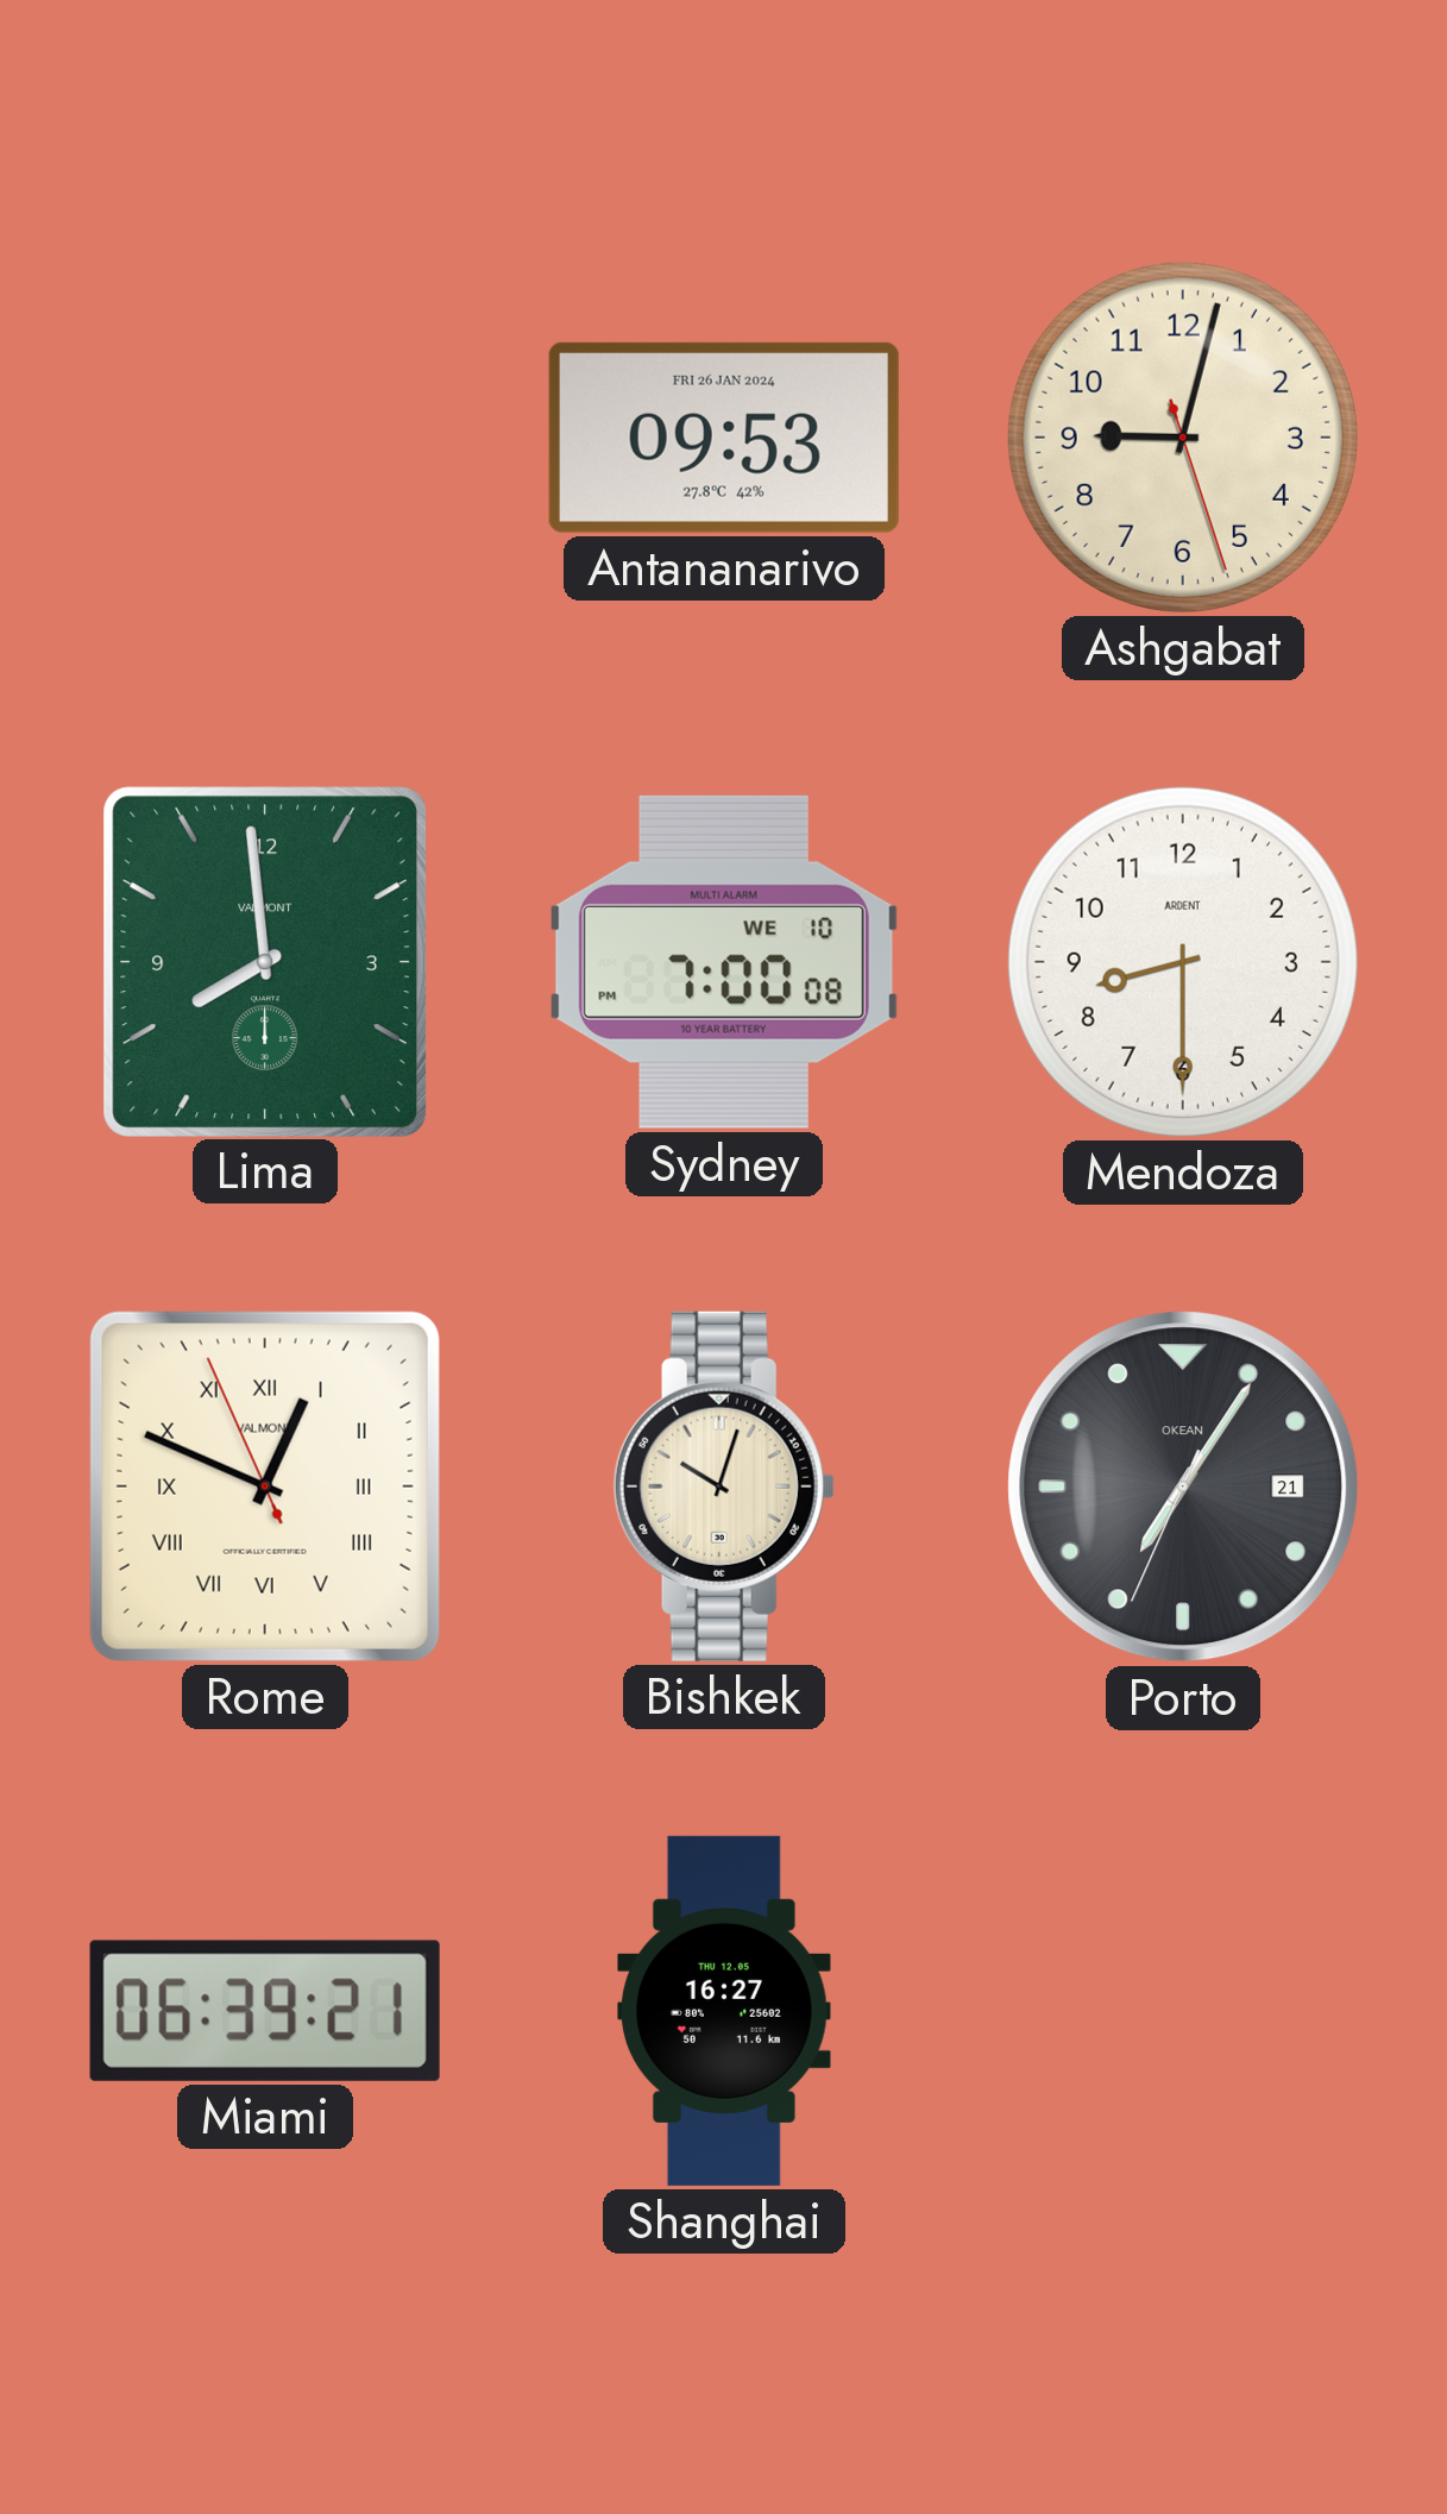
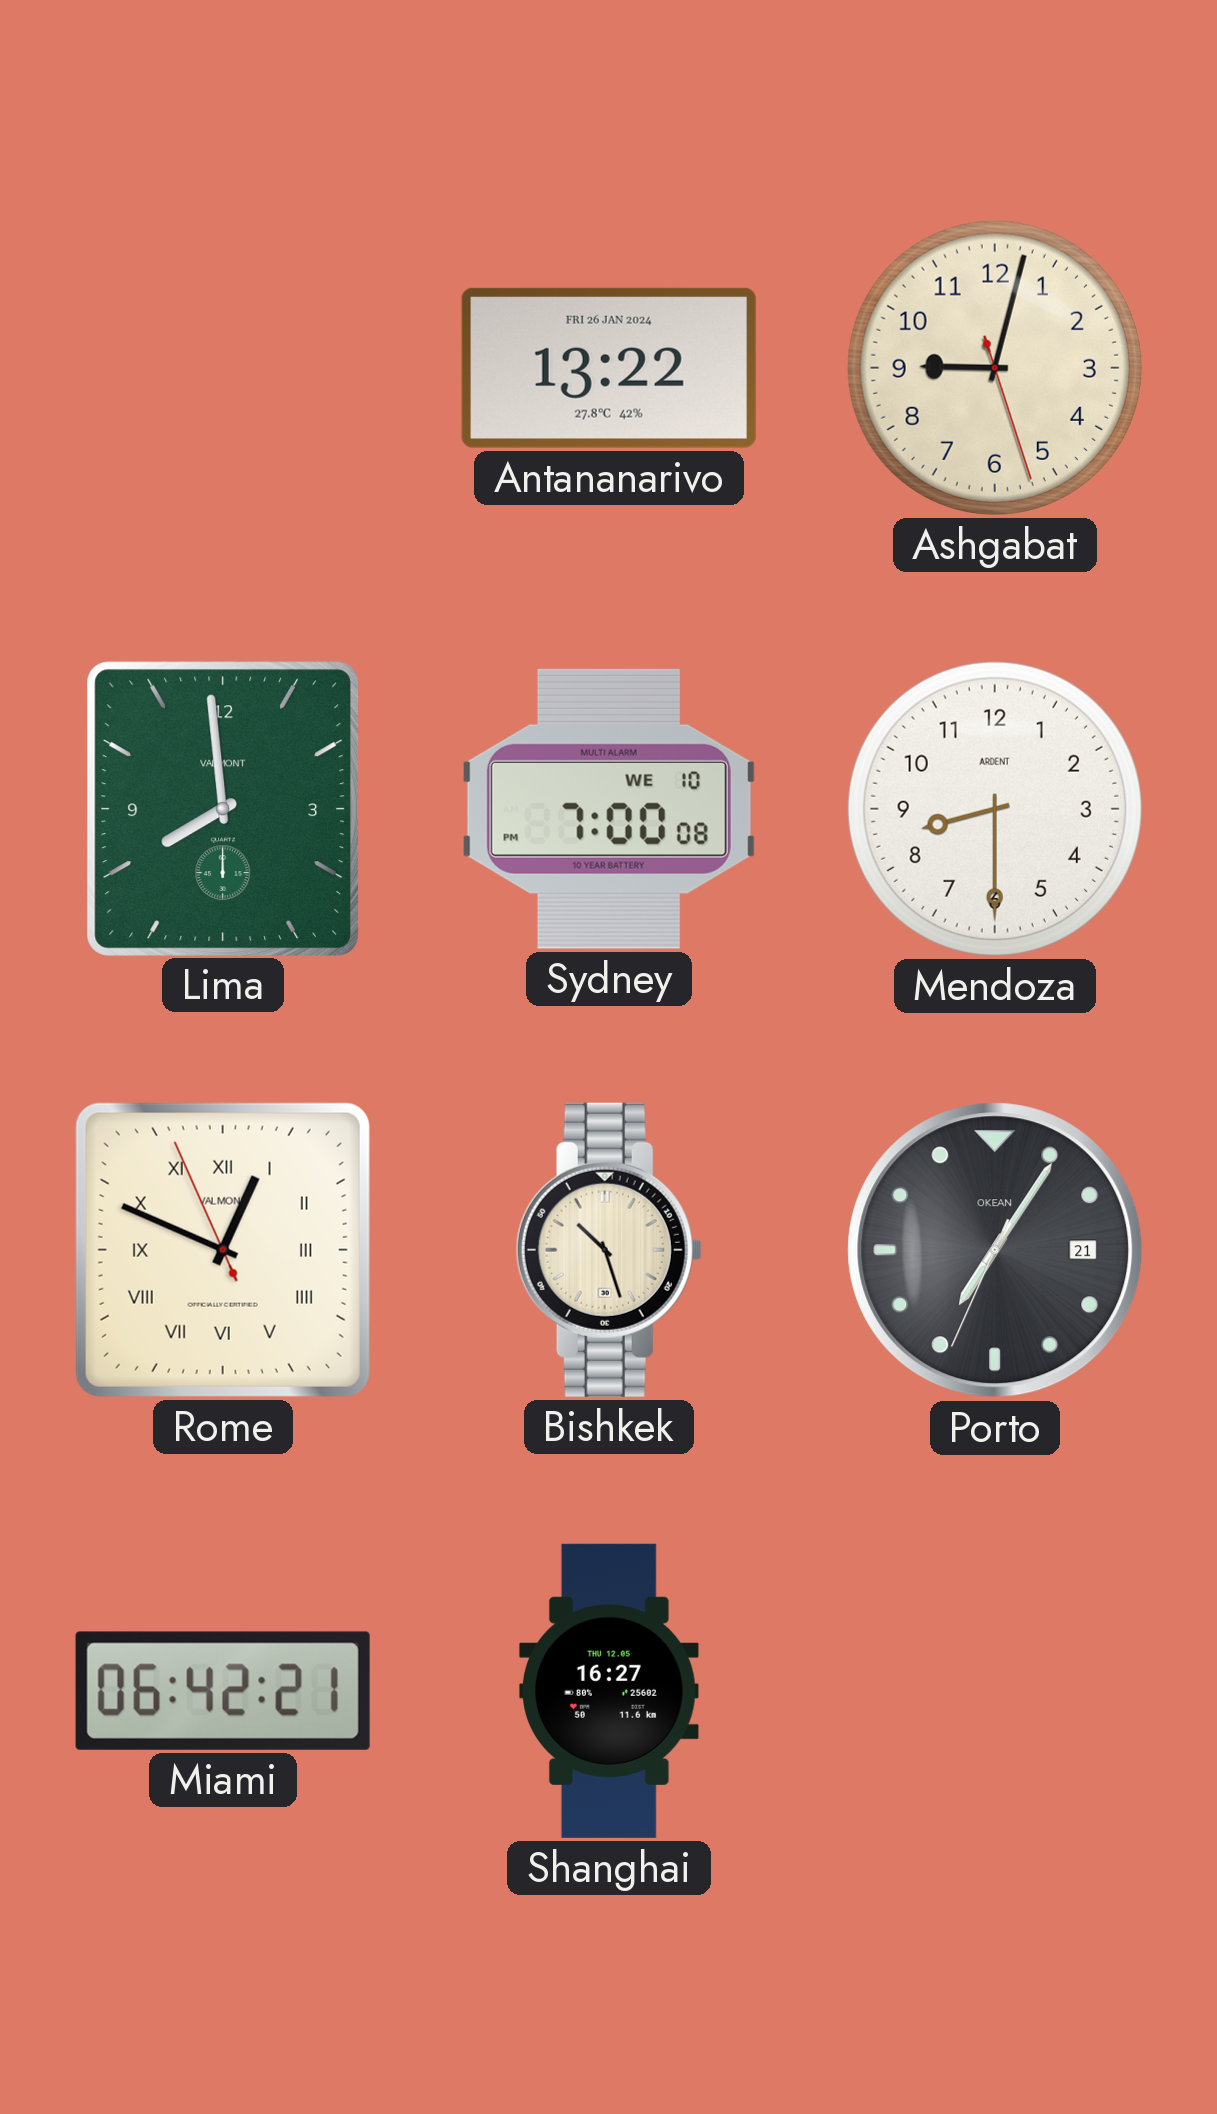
Antananarivo: 09:53 -> 13:22
Bishkek: 10:03 -> 10:27
Miami: 06:39 -> 06:42
